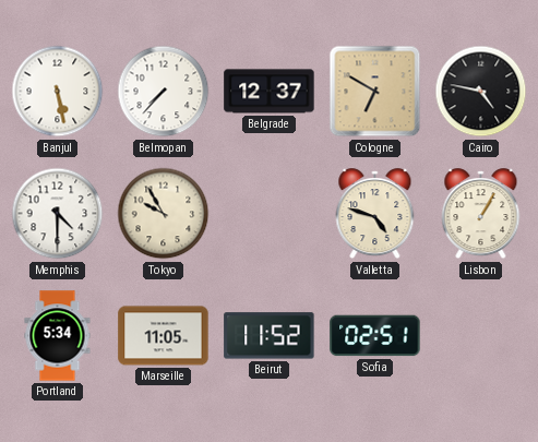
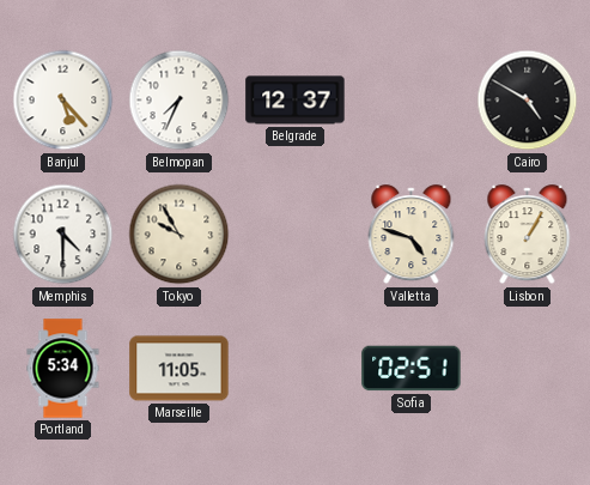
Banjul: 5:28 -> 5:23
Belmopan: 7:37 -> 7:34
Cologne: 6:50 -> none
Cairo: 4:47 -> 4:50
Beirut: 11:52 -> none
